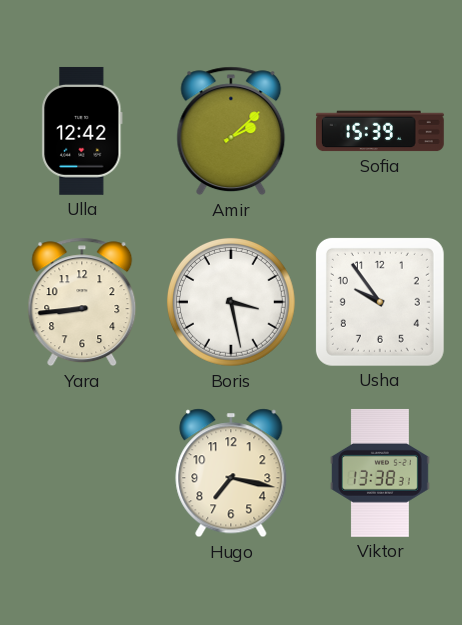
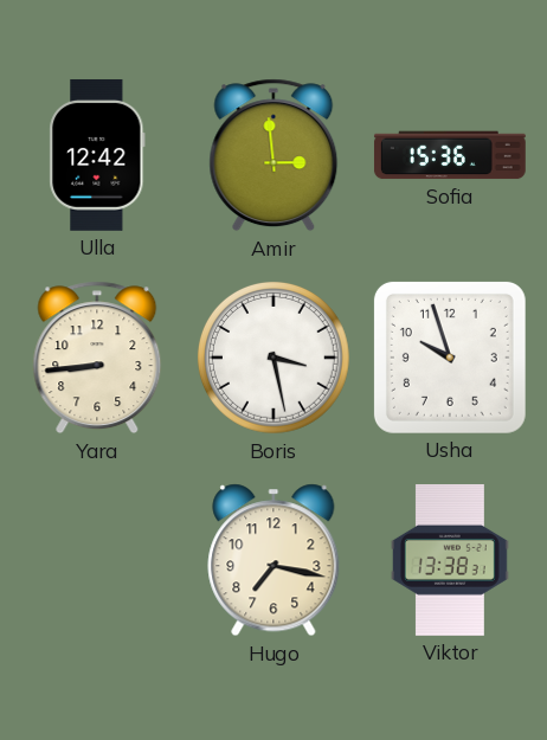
Amir: 2:08 -> 2:59
Sofia: 15:39 -> 15:36
Usha: 9:54 -> 9:57
